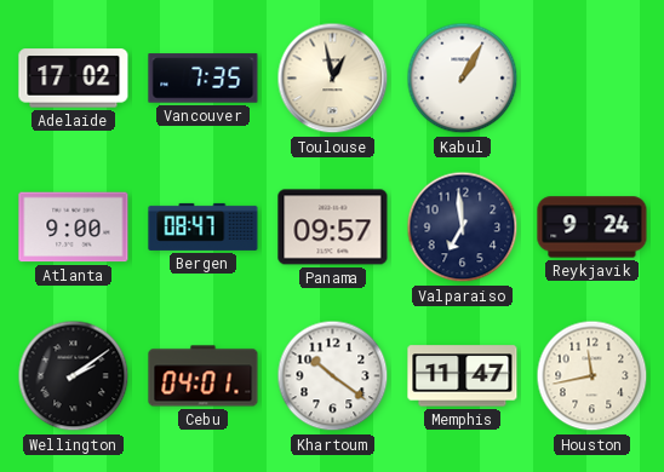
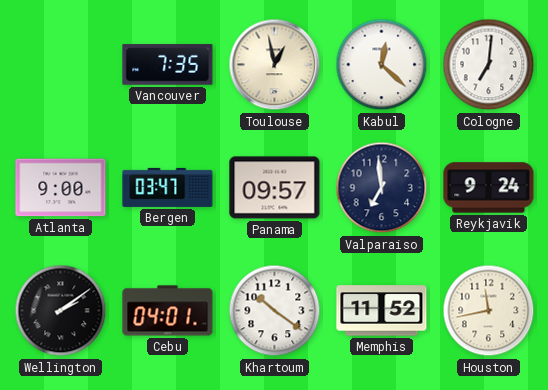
Adelaide: 17:02 -> none
Kabul: 1:05 -> 12:22
Cologne: none -> 7:01
Bergen: 08:47 -> 03:47
Memphis: 11:47 -> 11:52
